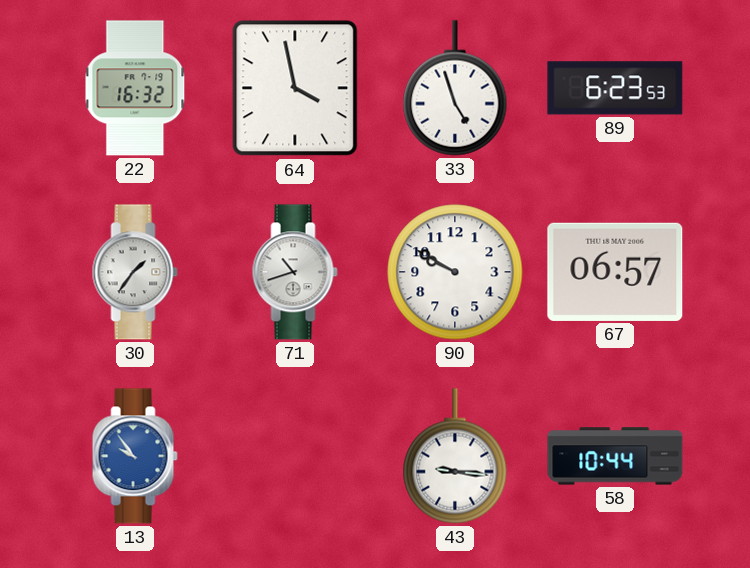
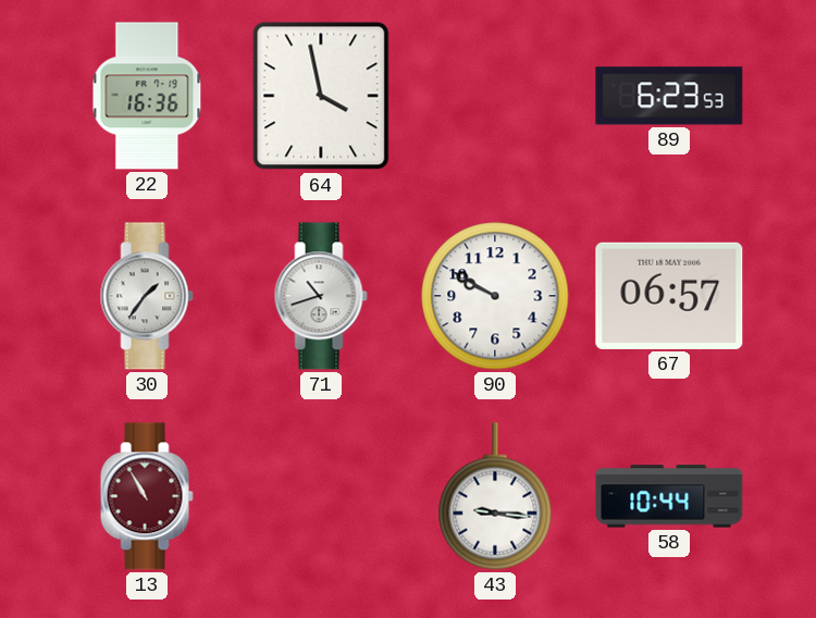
22: 16:32 -> 16:36
33: 4:57 -> none
13: 9:54 -> 10:55
13 dial: blue -> burgundy
